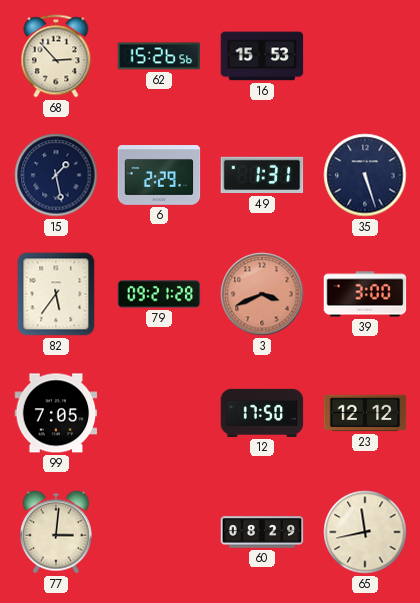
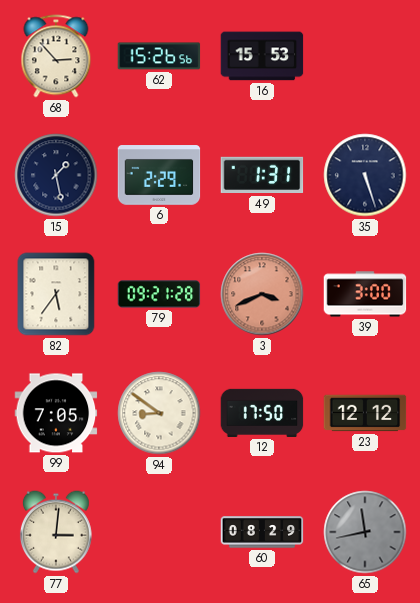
94: none -> 8:51
65 dial: cream -> grey
